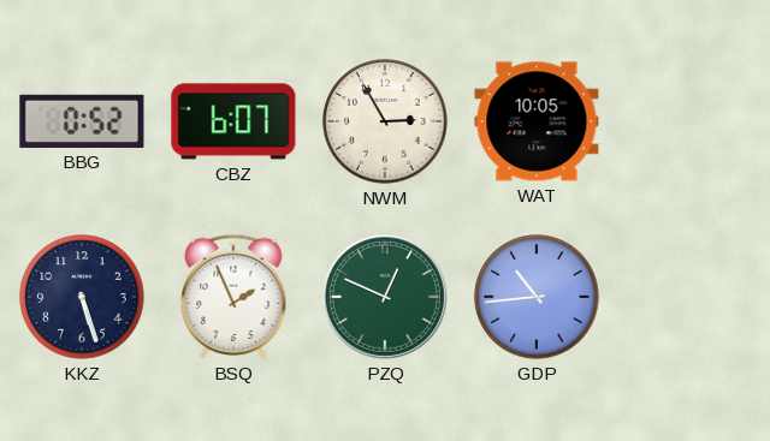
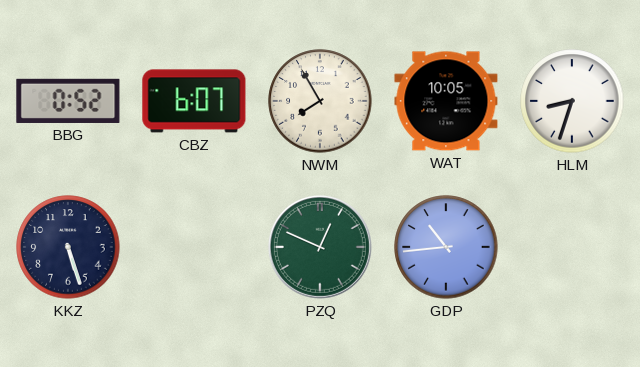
NWM: 2:55 -> 7:55
HLM: none -> 8:33
BSQ: 1:56 -> none
